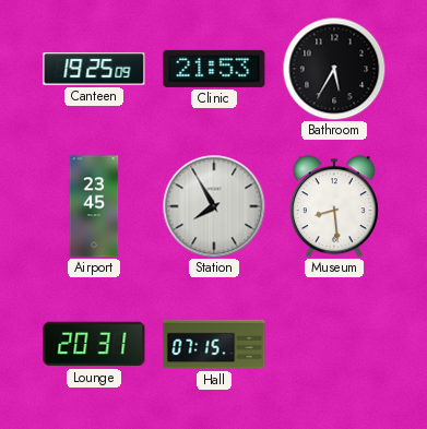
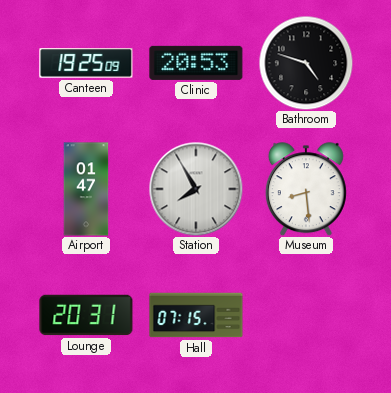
Clinic: 21:53 -> 20:53
Bathroom: 5:35 -> 4:48
Airport: 23:45 -> 01:47
